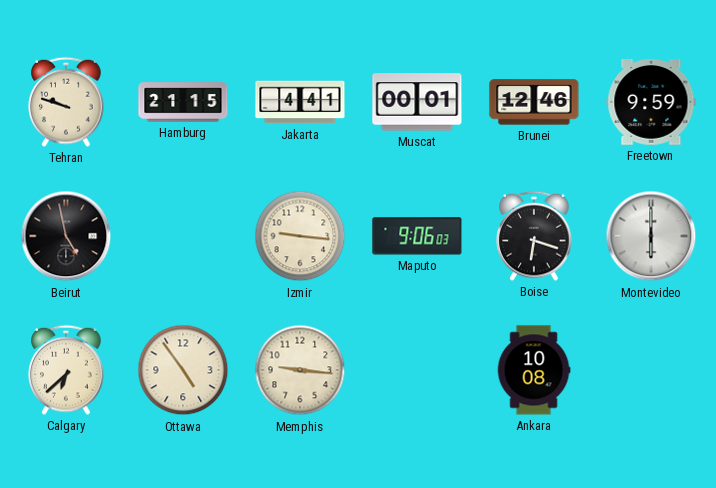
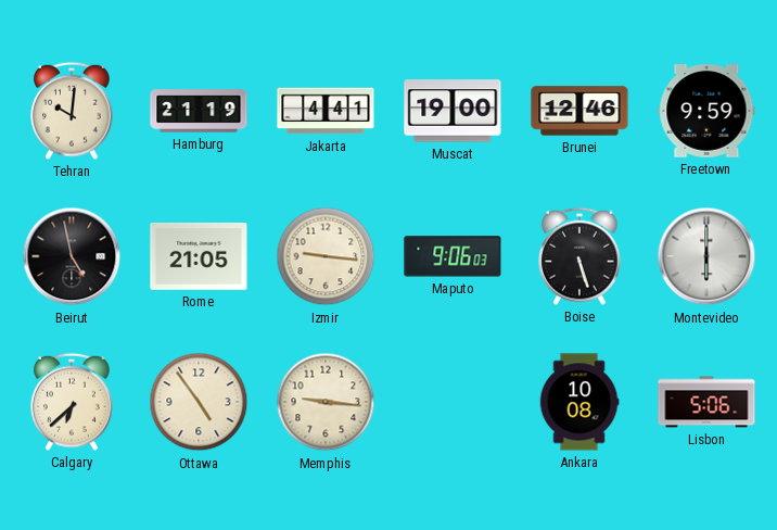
Tehran: 9:48 -> 10:01
Hamburg: 21:15 -> 21:19
Muscat: 00:01 -> 19:00
Rome: none -> 21:05
Boise: 6:18 -> 5:27
Lisbon: none -> 5:06
